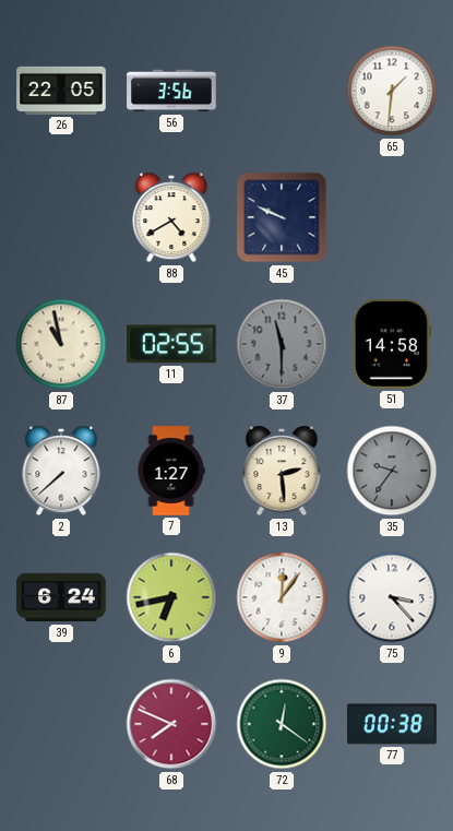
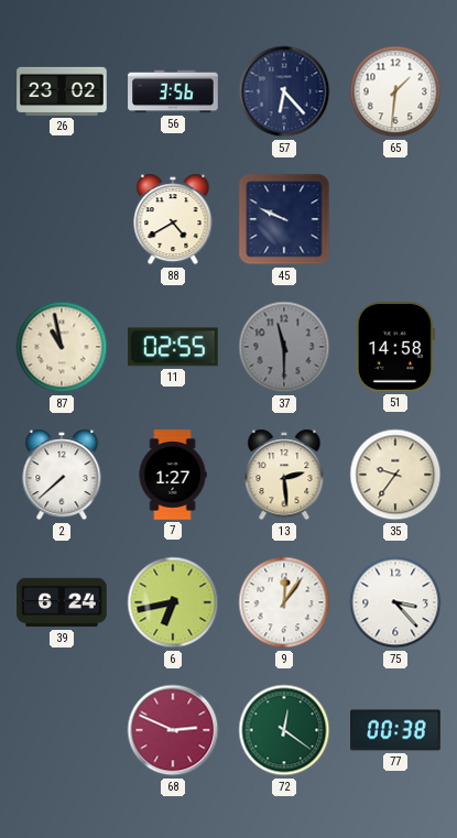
26: 22:05 -> 23:02
57: none -> 6:23
35 dial: grey -> cream
68: 7:49 -> 2:49
